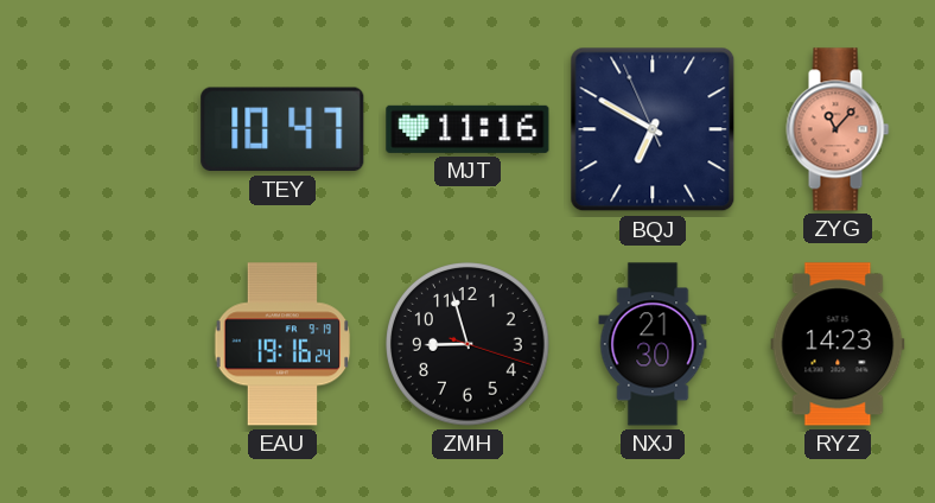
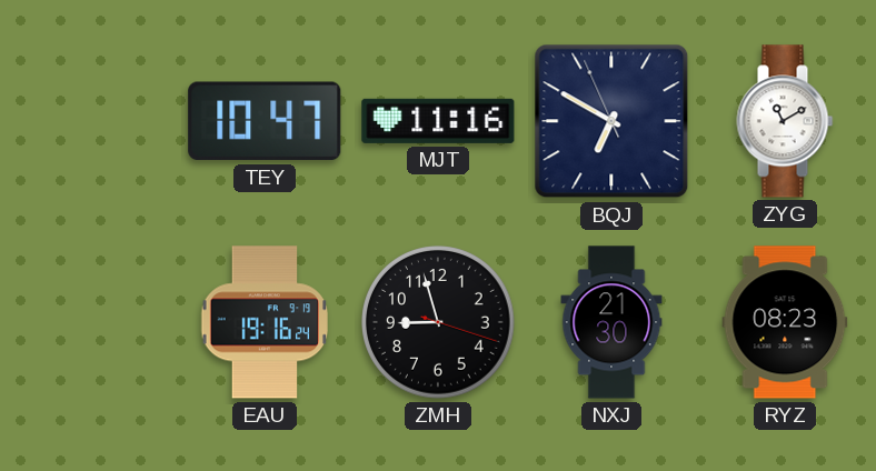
ZYG: 11:07 -> 11:10
ZYG dial: salmon -> white
RYZ: 14:23 -> 08:23
